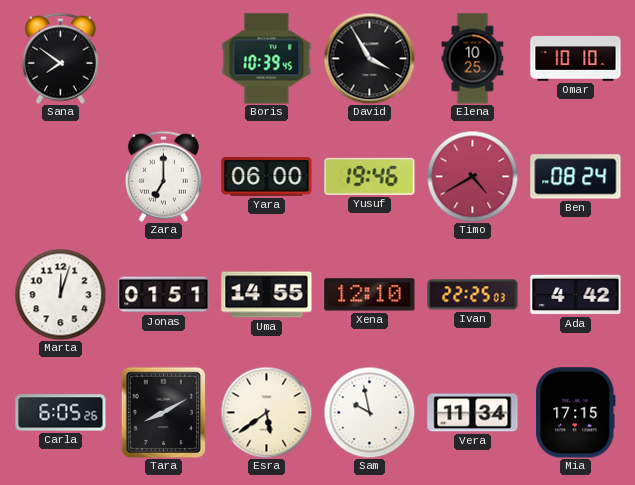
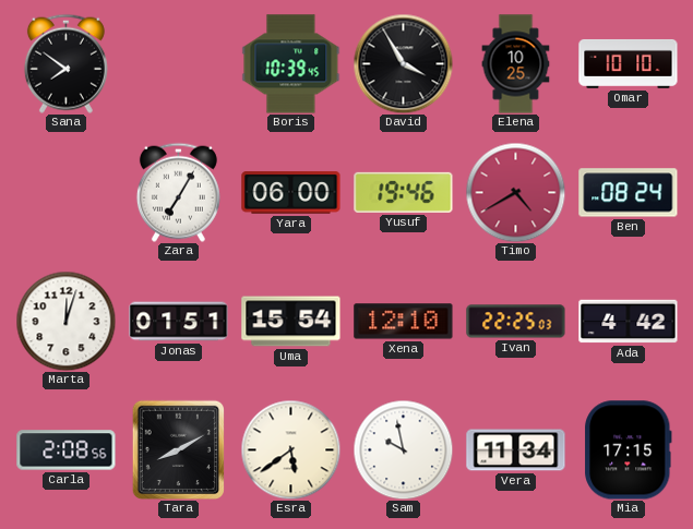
Zara: 7:00 -> 7:05
Uma: 14:55 -> 15:54
Carla: 6:05 -> 2:08
